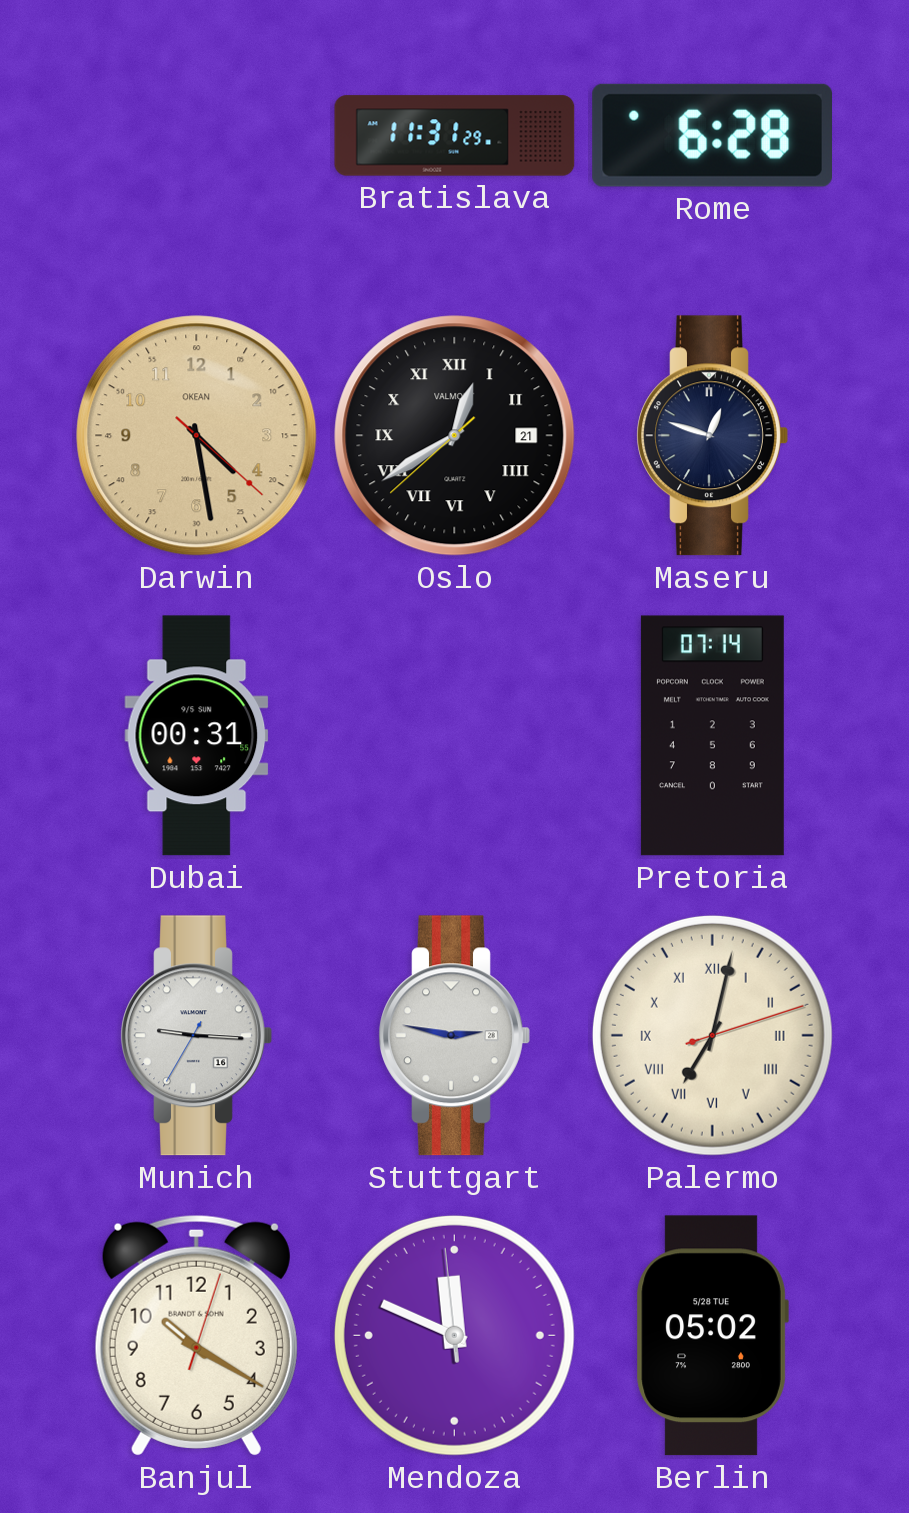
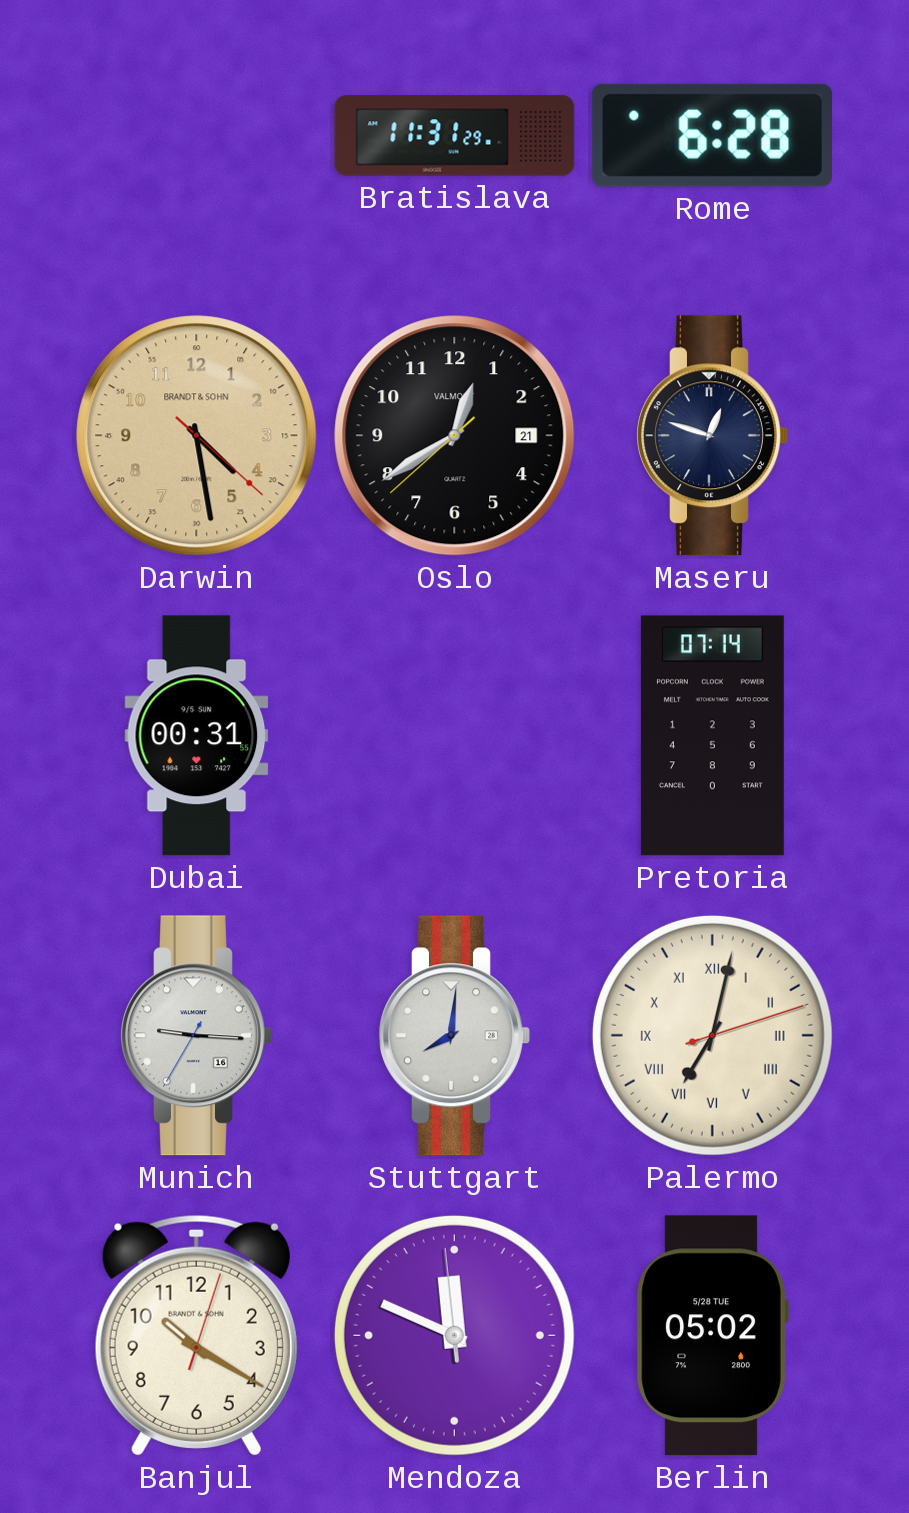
Darwin brand: OKEAN -> BRANDT & SOHN
Oslo numerals: Roman -> Arabic
Stuttgart: 2:47 -> 8:01
